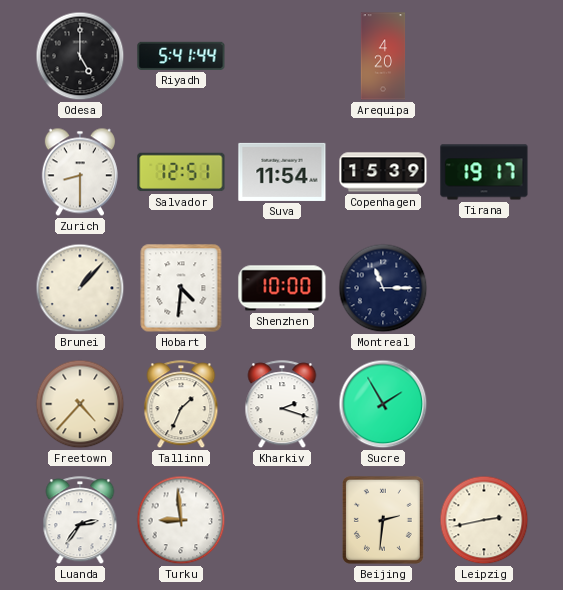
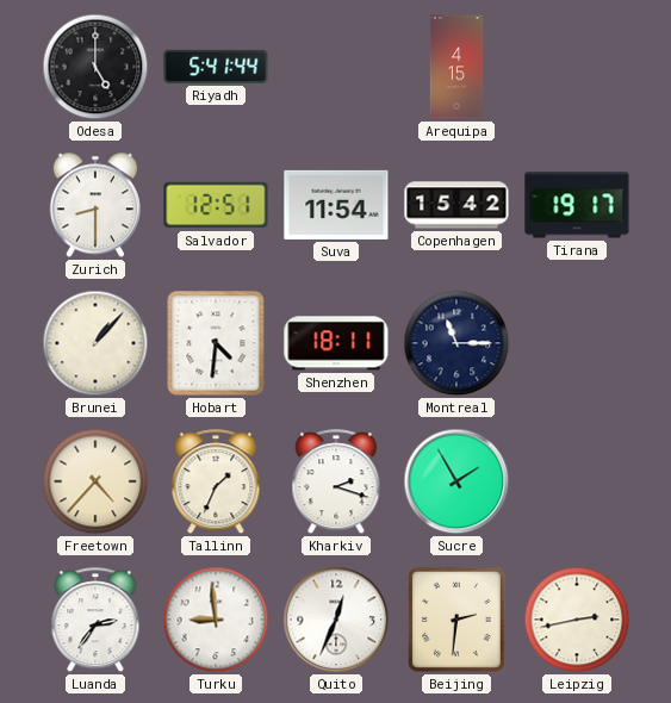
Arequipa: 4:20 -> 4:15
Copenhagen: 15:39 -> 15:42
Shenzhen: 10:00 -> 18:11
Quito: none -> 12:34
